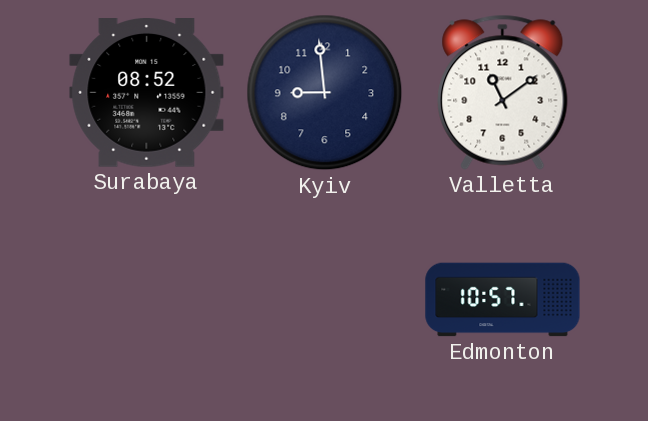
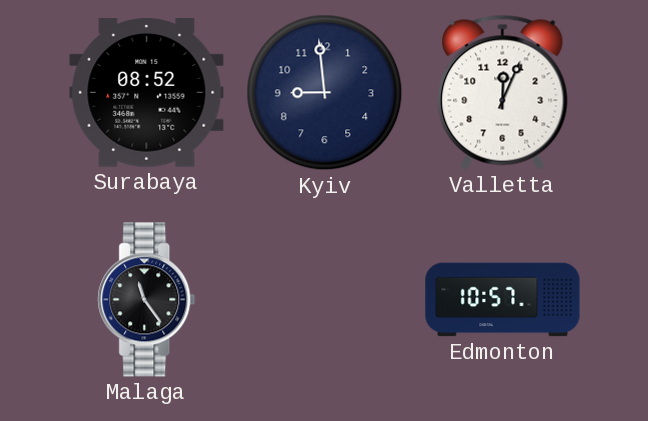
Valletta: 11:09 -> 12:04
Malaga: none -> 11:24
